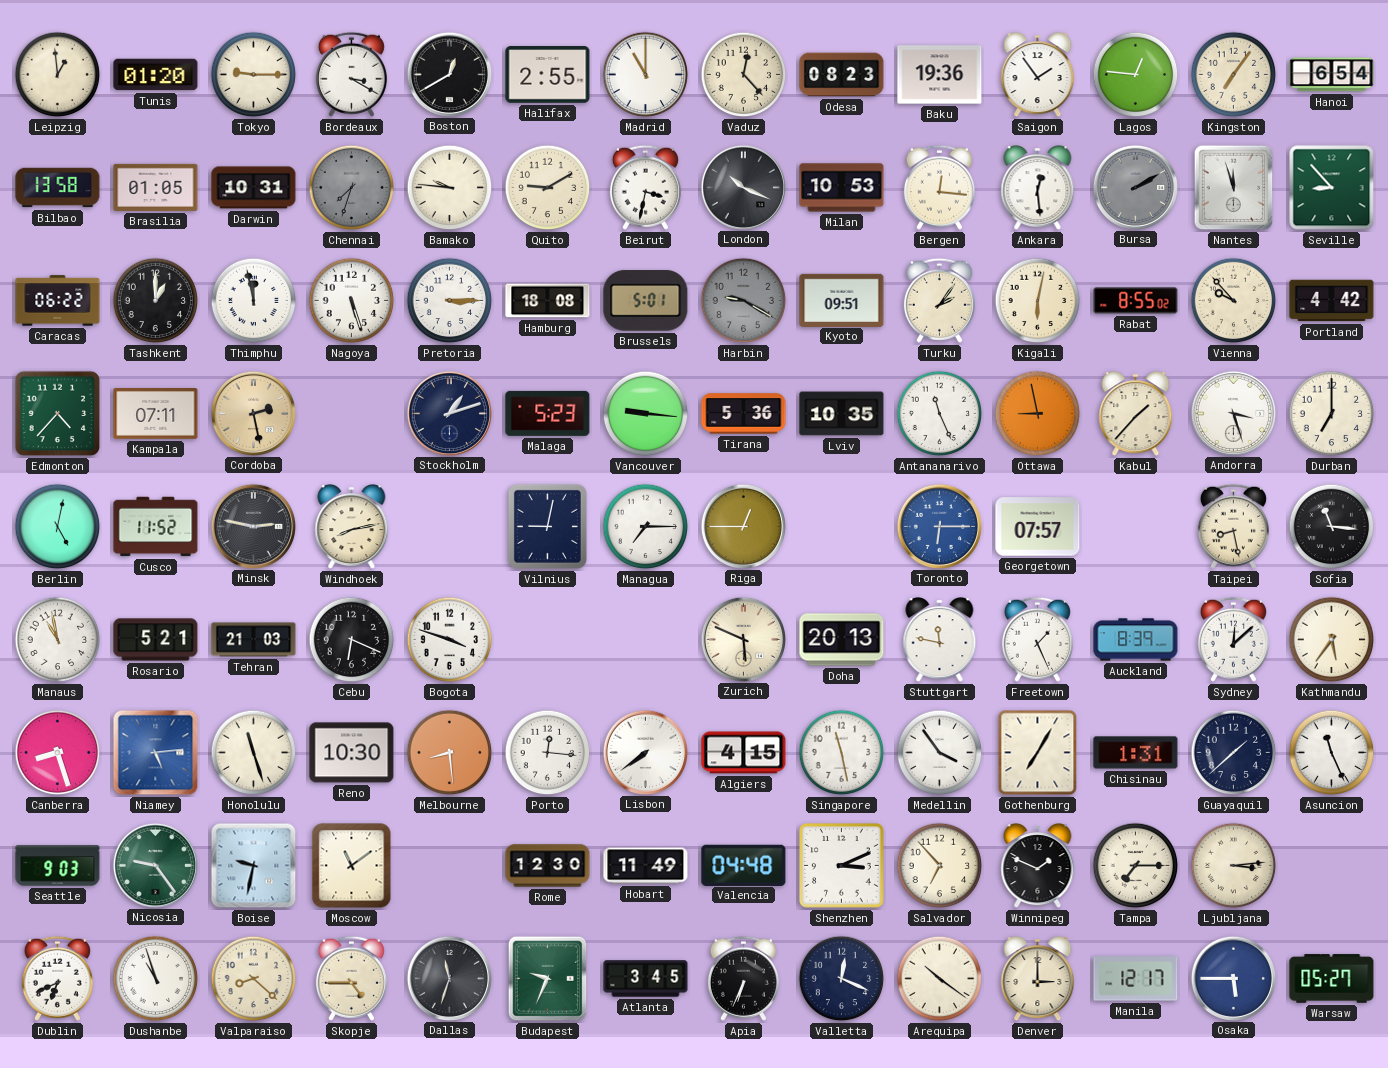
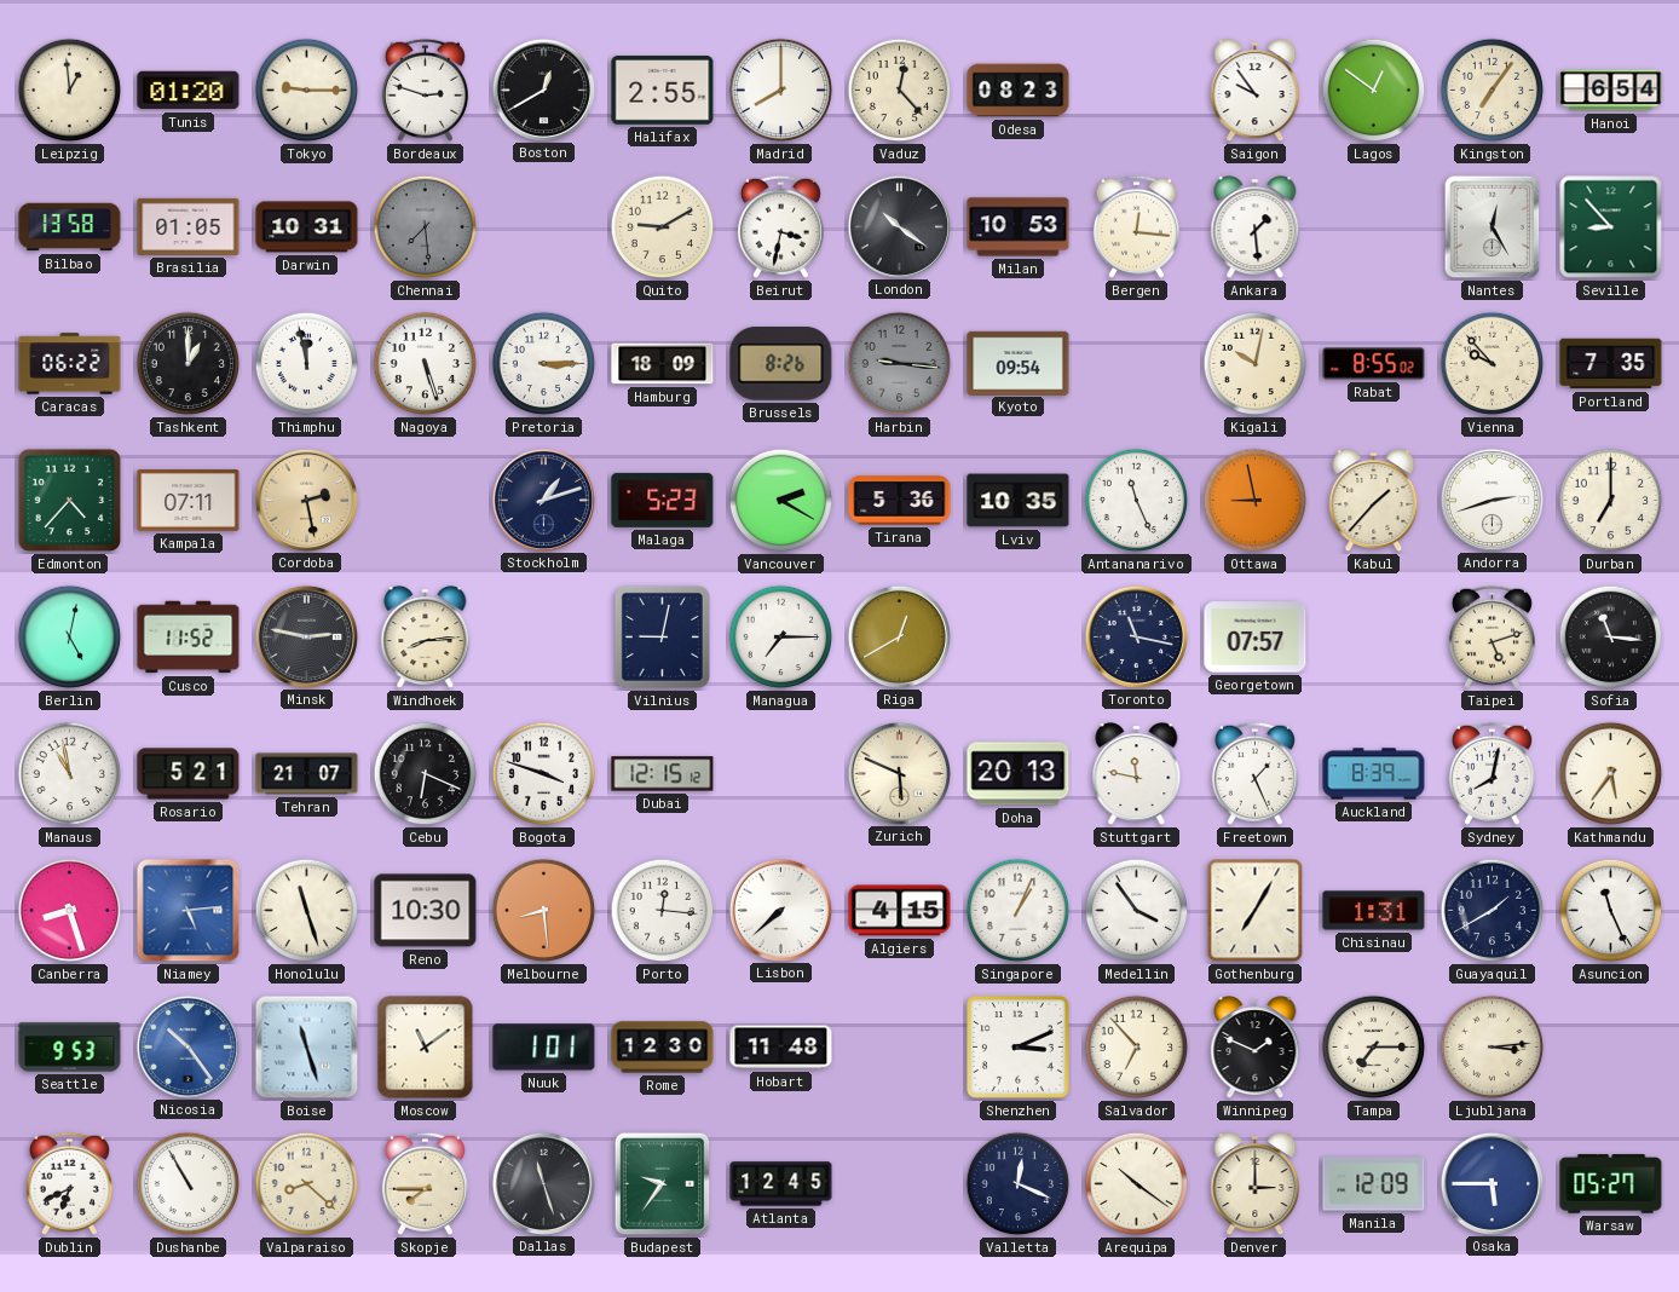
Bordeaux: 3:20 -> 2:48
Madrid: 11:00 -> 8:00
Baku: 19:36 -> none
Saigon: 1:54 -> 9:54
Lagos: 12:46 -> 12:51
Chennai: 7:33 -> 7:29
Bamako: 9:46 -> none
London: 10:19 -> 10:21
Ankara: 12:29 -> 1:29
Bursa: 2:10 -> none
Nantes: 11:57 -> 12:25
Hamburg: 18:08 -> 18:09
Brussels: 5:01 -> 8:26
Harbin: 9:20 -> 9:16
Kyoto: 09:51 -> 09:54
Turku: 2:06 -> none
Kigali: 6:02 -> 10:02
Portland: 4:42 -> 7:35
Vancouver: 9:16 -> 2:20
Andorra: 3:27 -> 2:42
Windhoek: 8:13 -> 8:14
Riga: 12:45 -> 12:40
Toronto: 6:15 -> 11:17
Toronto dial: blue -> navy
Taipei: 8:28 -> 5:12
Tehran: 21:03 -> 21:07
Dubai: none -> 12:15
Sydney: 12:08 -> 8:02
Lisbon: 7:39 -> 7:38
Singapore: 11:28 -> 1:04
Guayaquil: 1:38 -> 1:40
Seattle: 9:03 -> 9:53
Nicosia: 9:24 -> 10:24
Nicosia dial: green -> blue
Boise: 9:32 -> 11:27
Nuuk: none -> 1:01
Hobart: 11:49 -> 11:48
Valencia: 04:48 -> none
Dushanbe: 10:57 -> 10:55
Skopje: 4:45 -> 7:45
Dallas: 11:33 -> 11:27
Budapest: 9:34 -> 9:36
Atlanta: 3:45 -> 12:45
Apia: 6:34 -> none
Manila: 12:17 -> 12:09
